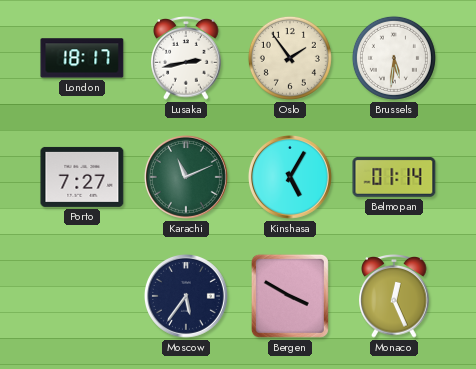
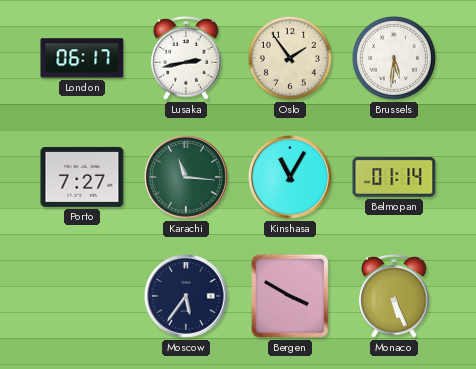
London: 18:17 -> 06:17
Karachi: 11:11 -> 11:16
Kinshasa: 5:05 -> 11:05
Monaco: 12:26 -> 5:26
